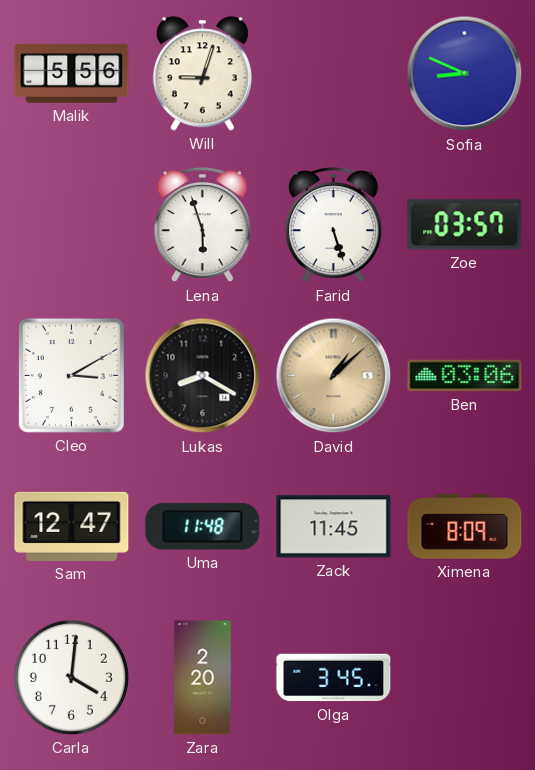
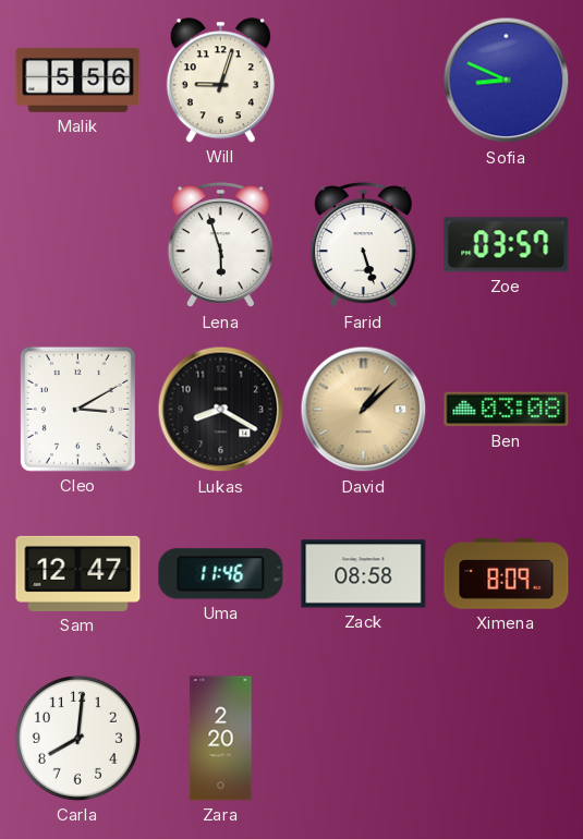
Ben: 03:06 -> 03:08
Uma: 11:48 -> 11:46
Zack: 11:45 -> 08:58
Carla: 4:01 -> 8:01
Olga: 3:45 -> none
